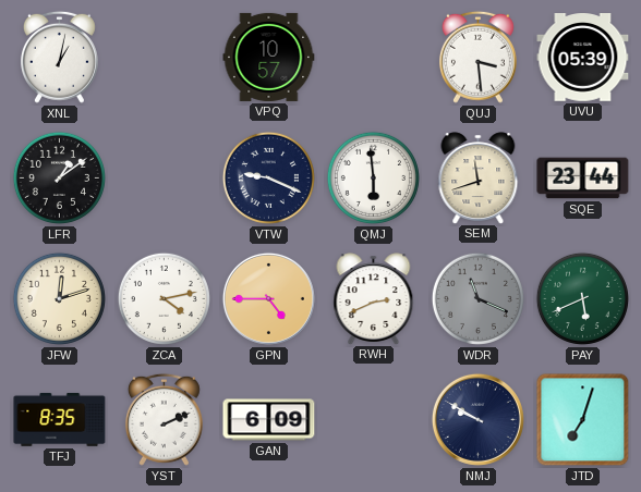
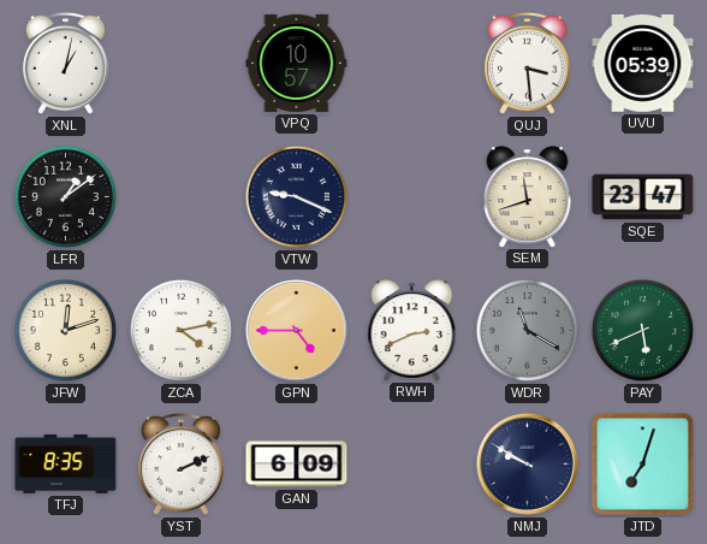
QMJ: 5:59 -> none
SQE: 23:44 -> 23:47
WDR: 11:19 -> 11:20
